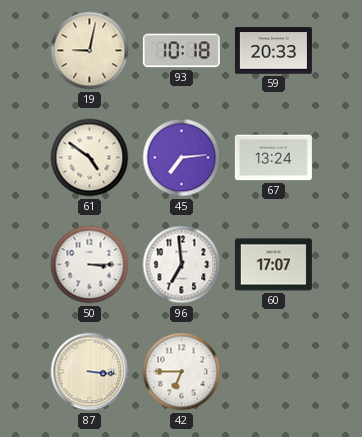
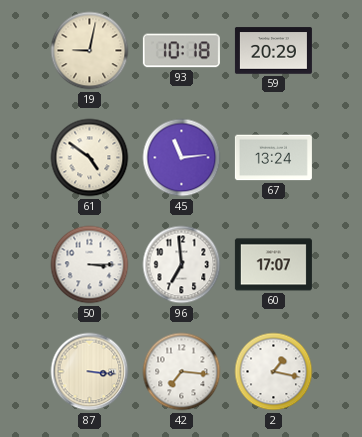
59: 20:33 -> 20:29
45: 7:14 -> 11:14
42: 6:45 -> 7:16
2: none -> 1:17
